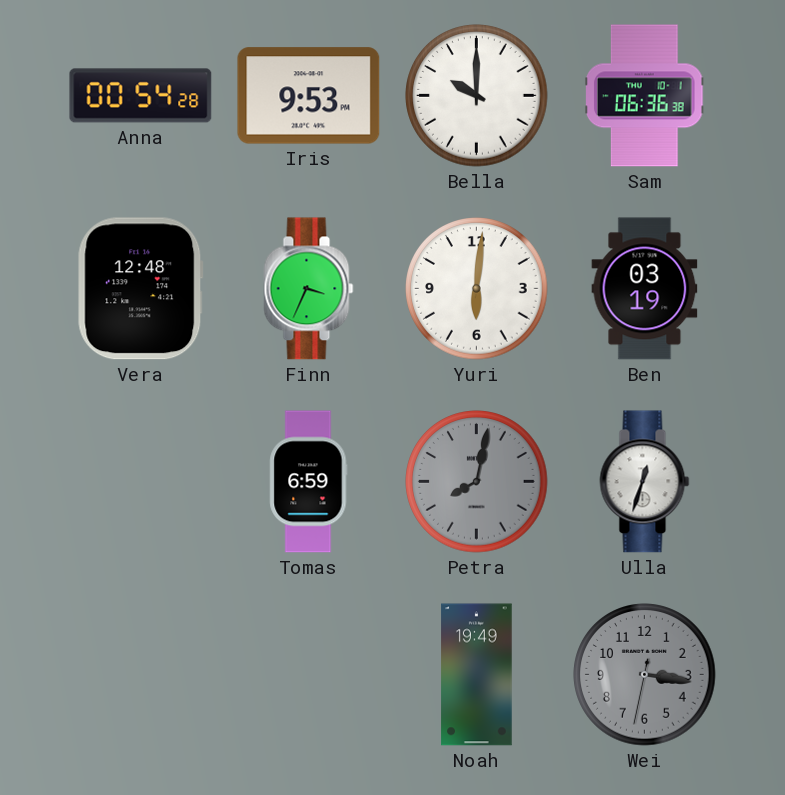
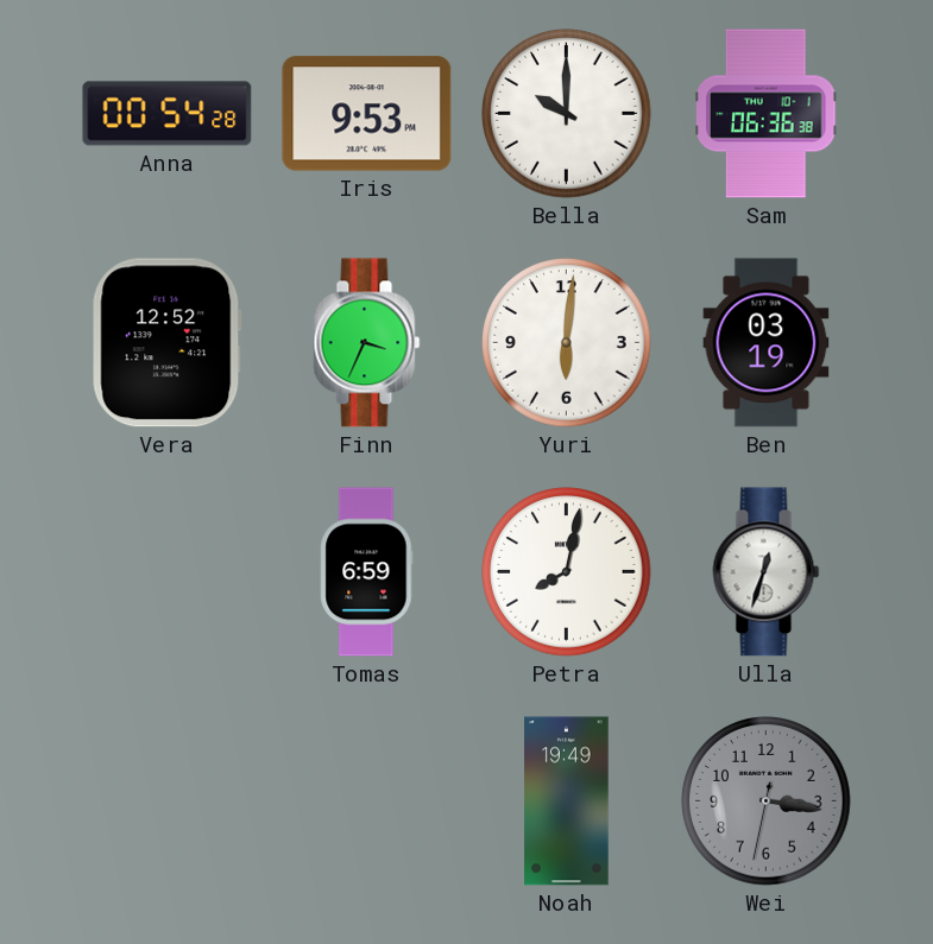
Vera: 12:48 -> 12:52
Petra dial: grey -> white
